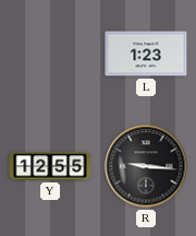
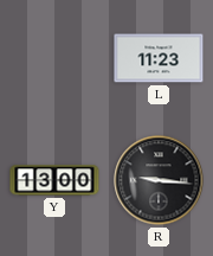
L: 1:23 -> 11:23
Y: 12:55 -> 13:00
